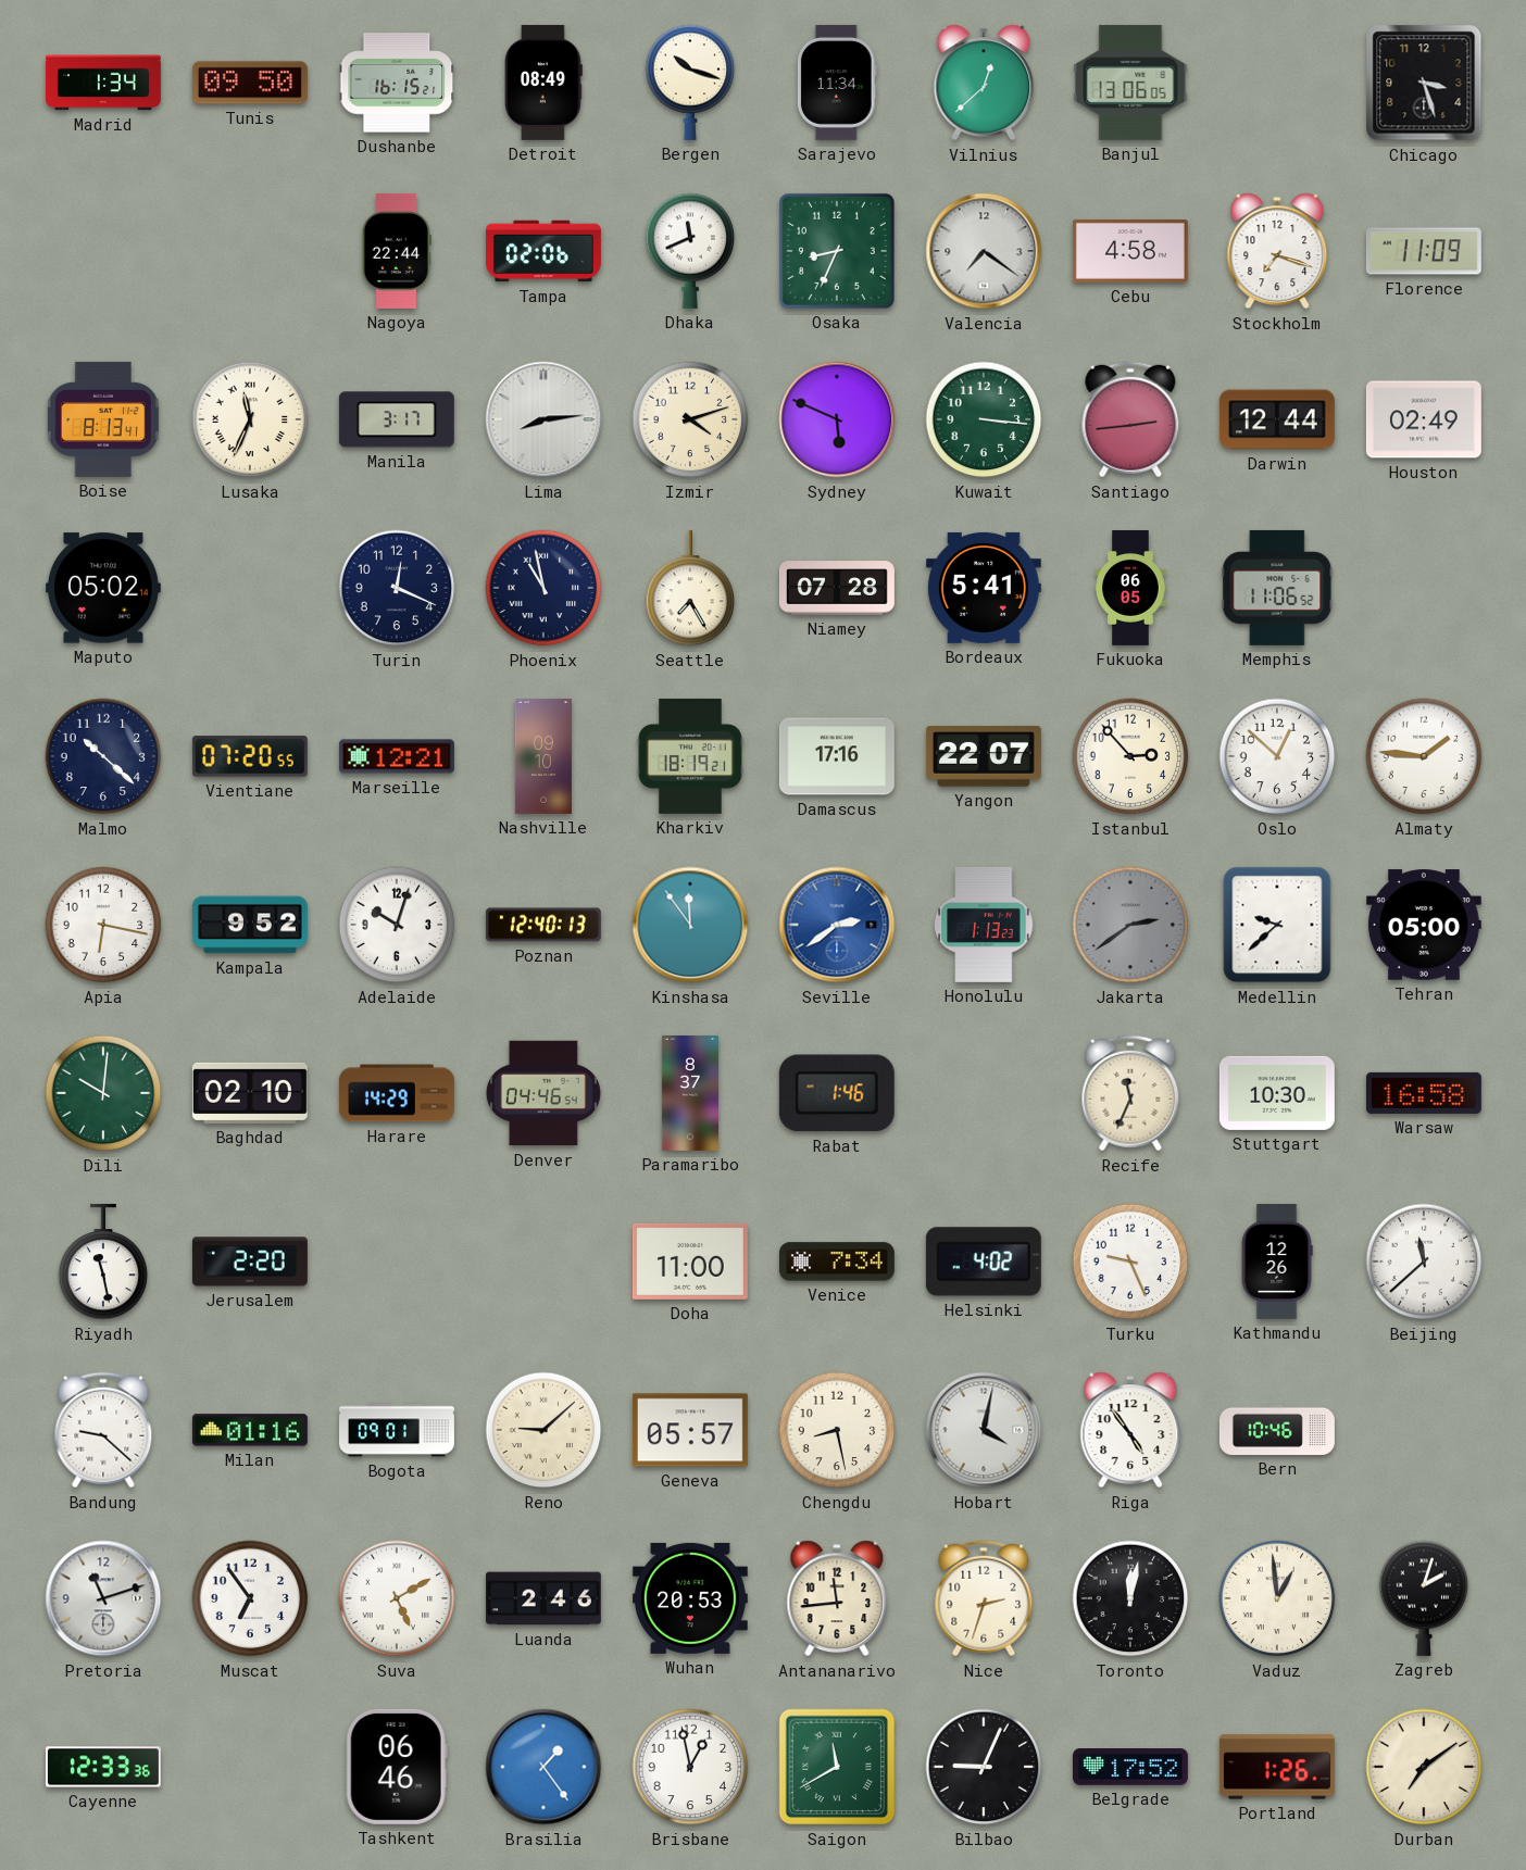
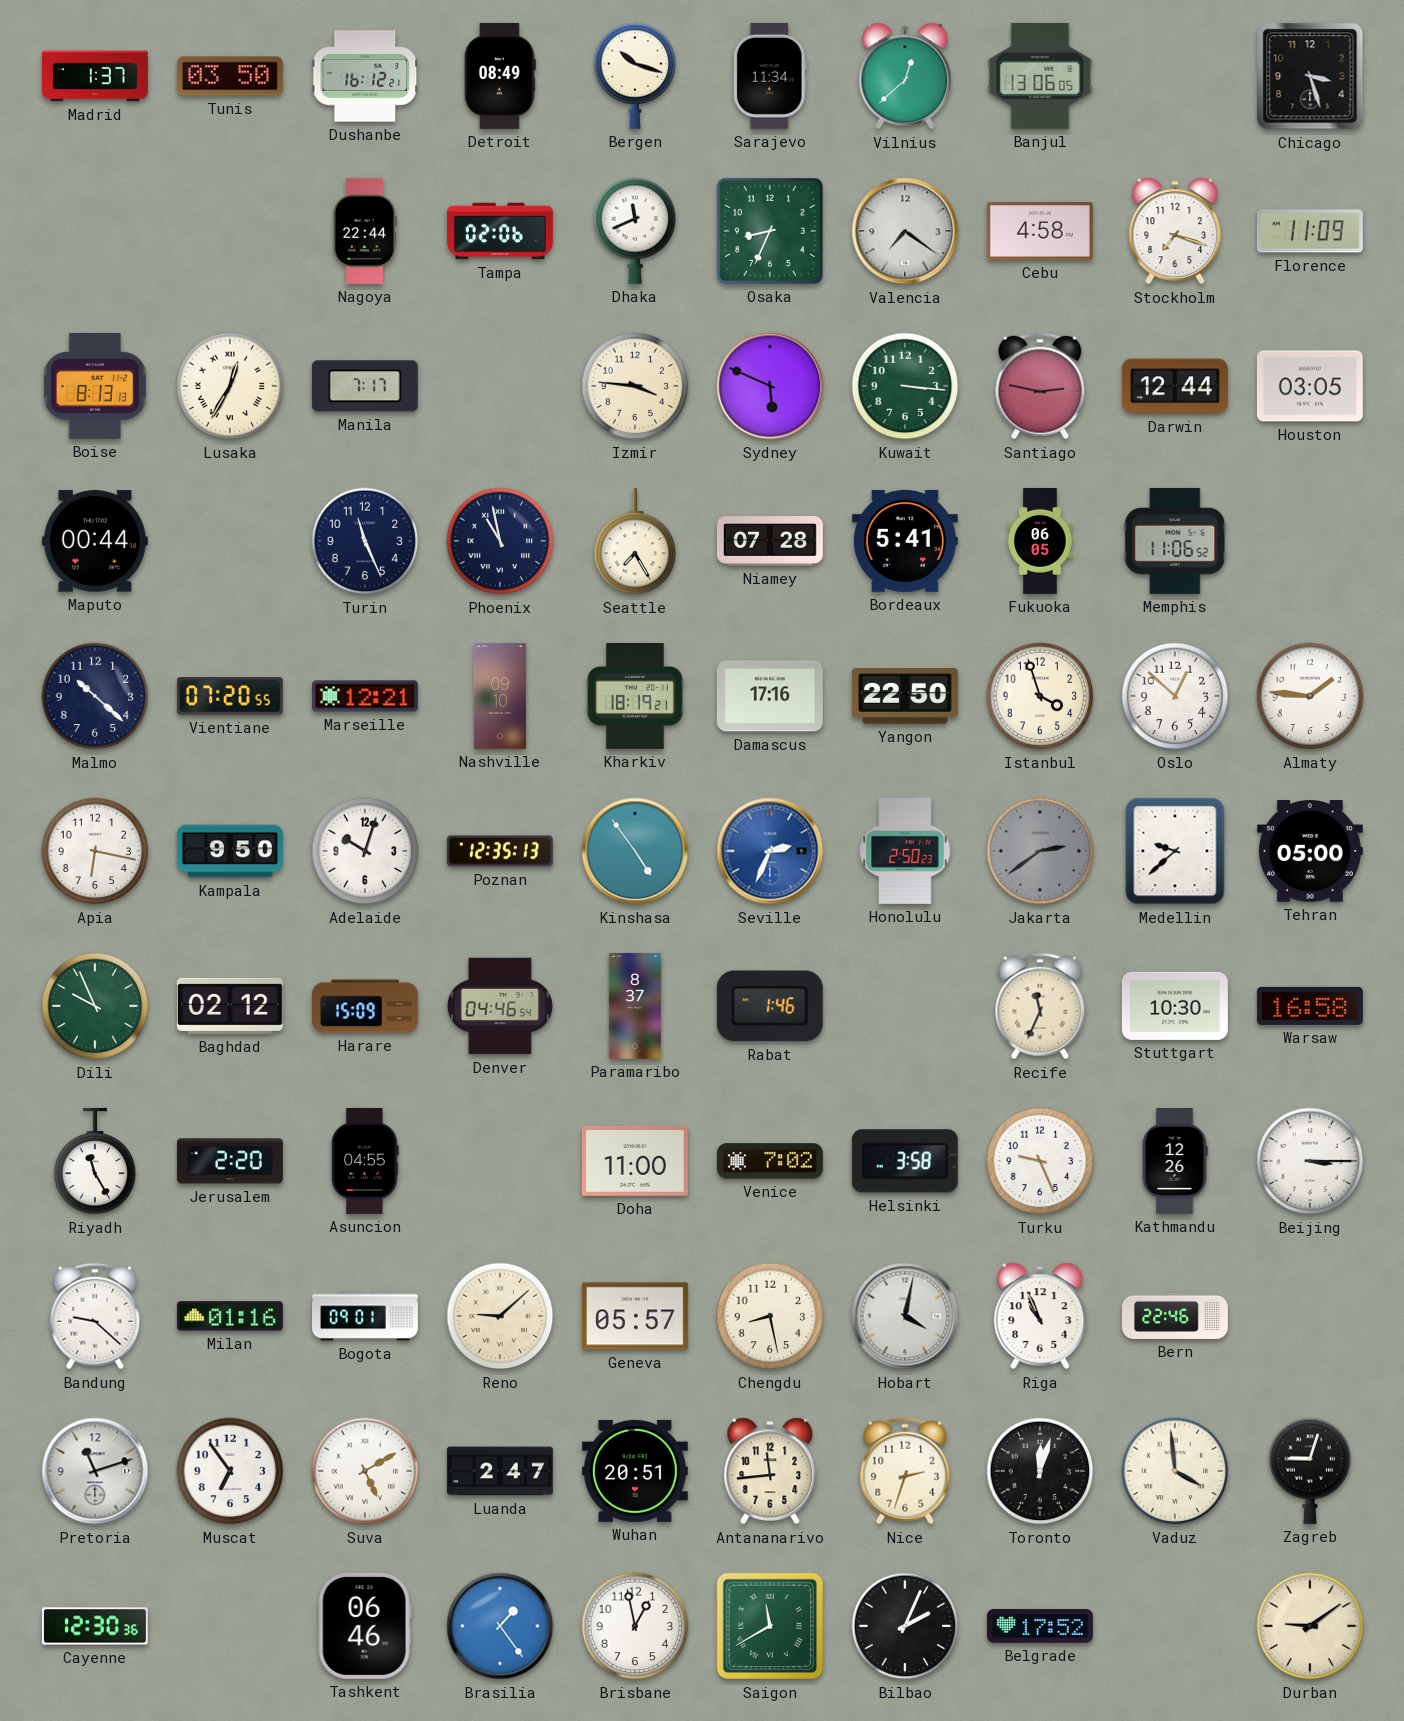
Madrid: 1:34 -> 1:37
Tunis: 09:50 -> 03:50
Dushanbe: 16:15 -> 16:12
Boise: 8:13:41 -> 8:13:13
Lusaka: 11:34 -> 12:35
Manila: 3:17 -> 7:17
Lima: 8:14 -> none
Izmir: 4:12 -> 3:46
Santiago: 2:44 -> 2:47
Houston: 02:49 -> 03:05
Maputo: 05:02 -> 00:44
Turin: 12:19 -> 11:26
Yangon: 22:07 -> 22:50
Istanbul: 2:53 -> 3:57
Kampala: 9:52 -> 9:50
Poznan: 12:40 -> 12:35
Kinshasa: 11:54 -> 4:54
Seville: 2:39 -> 2:34
Honolulu: 1:13 -> 2:50
Dili: 10:01 -> 9:56
Baghdad: 02:10 -> 02:12
Harare: 14:29 -> 15:09
Riyadh: 11:28 -> 11:25
Asuncion: none -> 04:55
Venice: 7:34 -> 7:02
Helsinki: 4:02 -> 3:58
Beijing: 11:38 -> 3:15
Riga: 4:54 -> 10:56
Bern: 10:46 -> 22:46
Luanda: 2:46 -> 2:47
Wuhan: 20:53 -> 20:51
Toronto: 12:02 -> 12:03
Vaduz: 12:59 -> 3:59
Zagreb: 2:03 -> 9:03
Cayenne: 12:33 -> 12:30
Bilbao: 9:04 -> 2:04
Portland: 1:26 -> none
Durban: 7:09 -> 9:09
